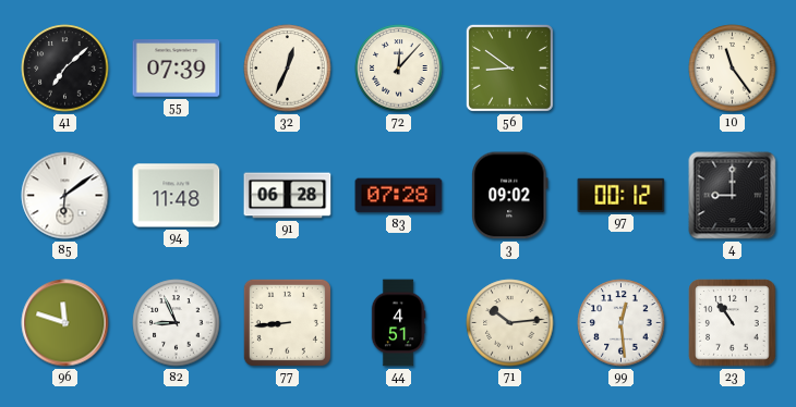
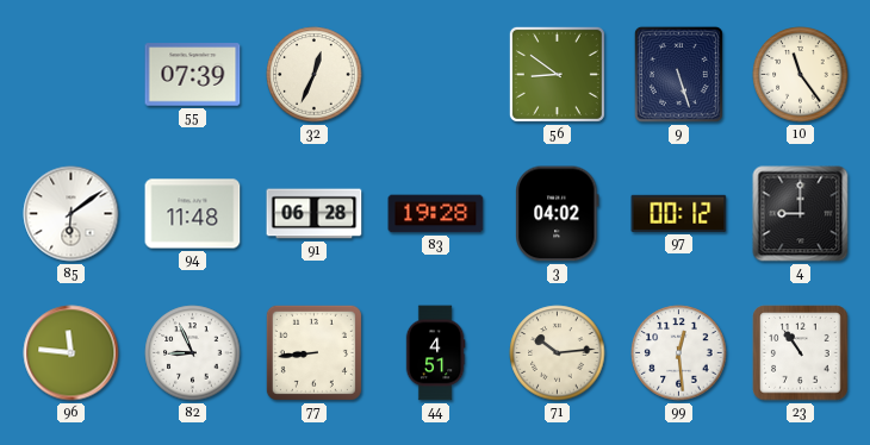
41: 7:08 -> none
72: 12:07 -> none
9: none -> 5:27
83: 07:28 -> 19:28
3: 09:02 -> 04:02
96: 11:48 -> 11:46
